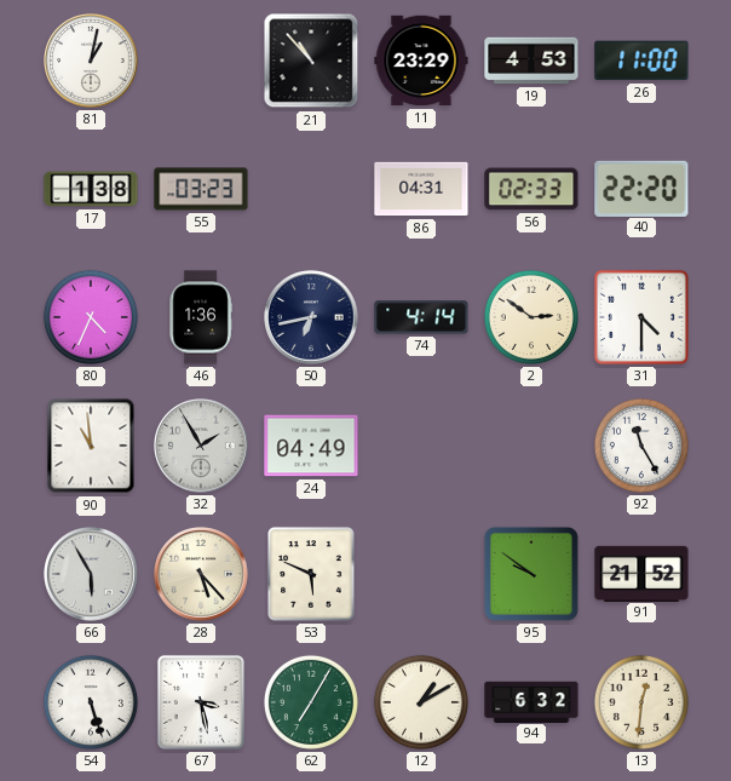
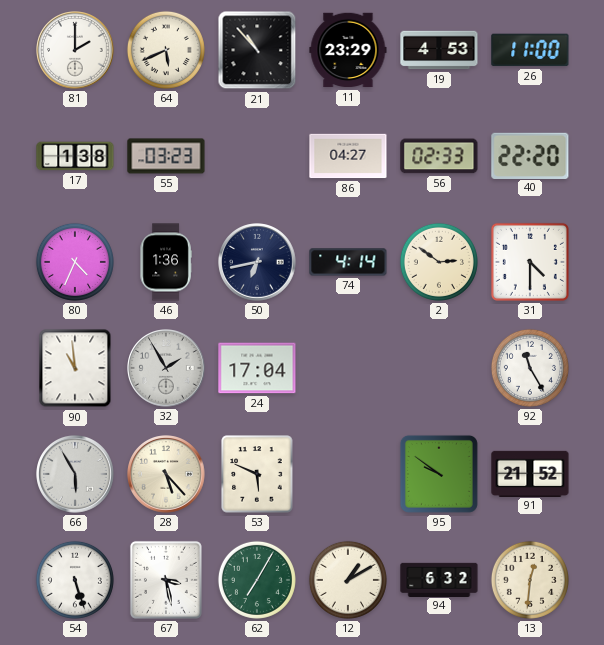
81: 1:02 -> 2:00
64: none -> 5:41
86: 04:31 -> 04:27
24: 04:49 -> 17:04
